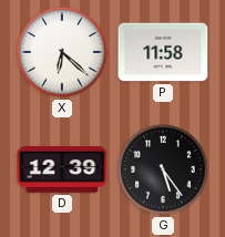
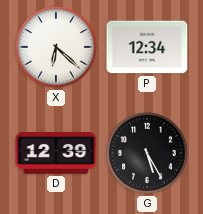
P: 11:58 -> 12:34
G: 5:24 -> 5:25
